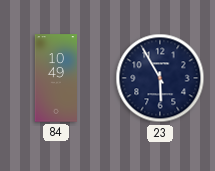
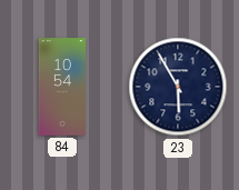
84: 10:49 -> 10:54
